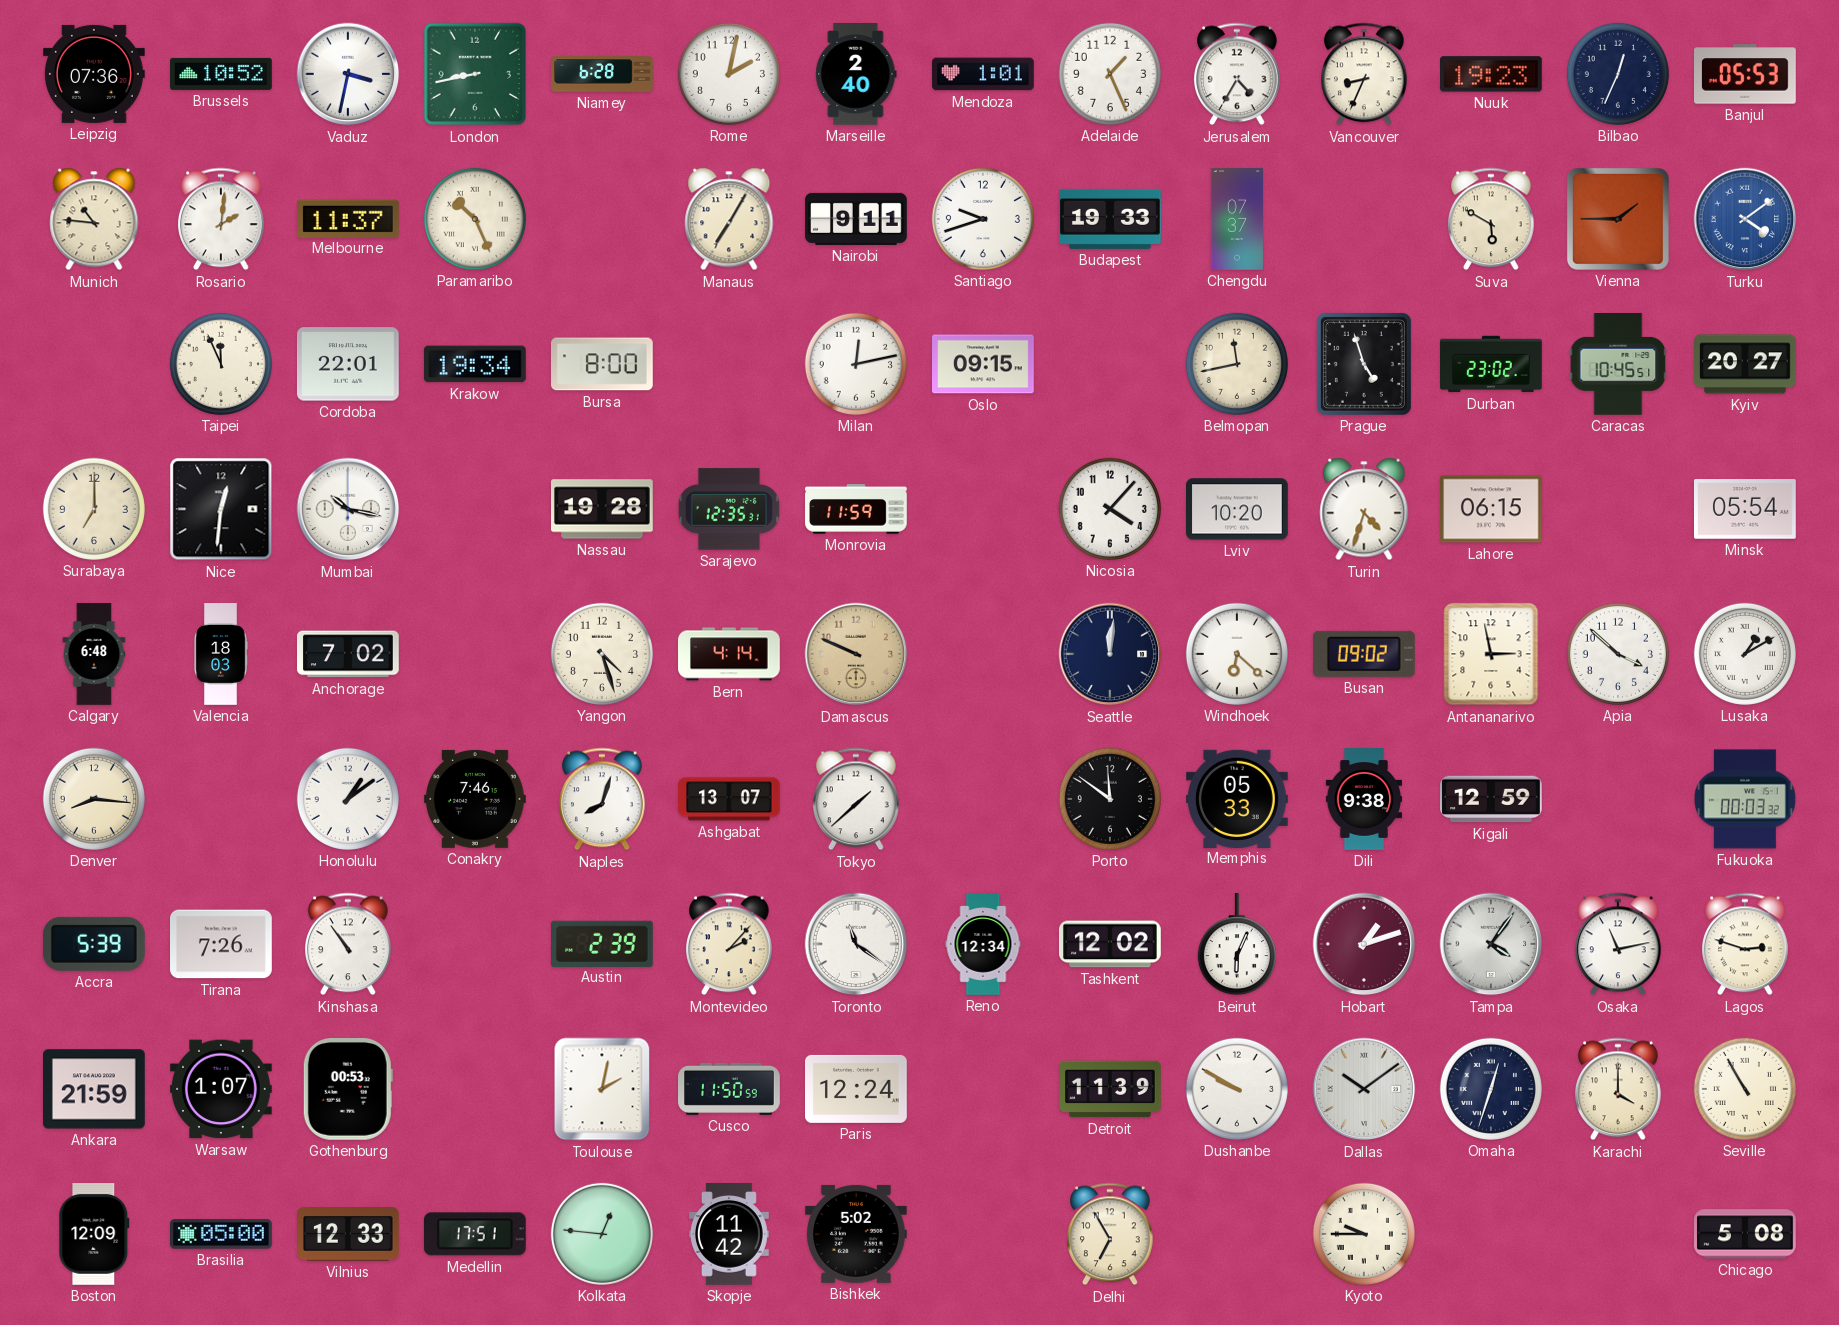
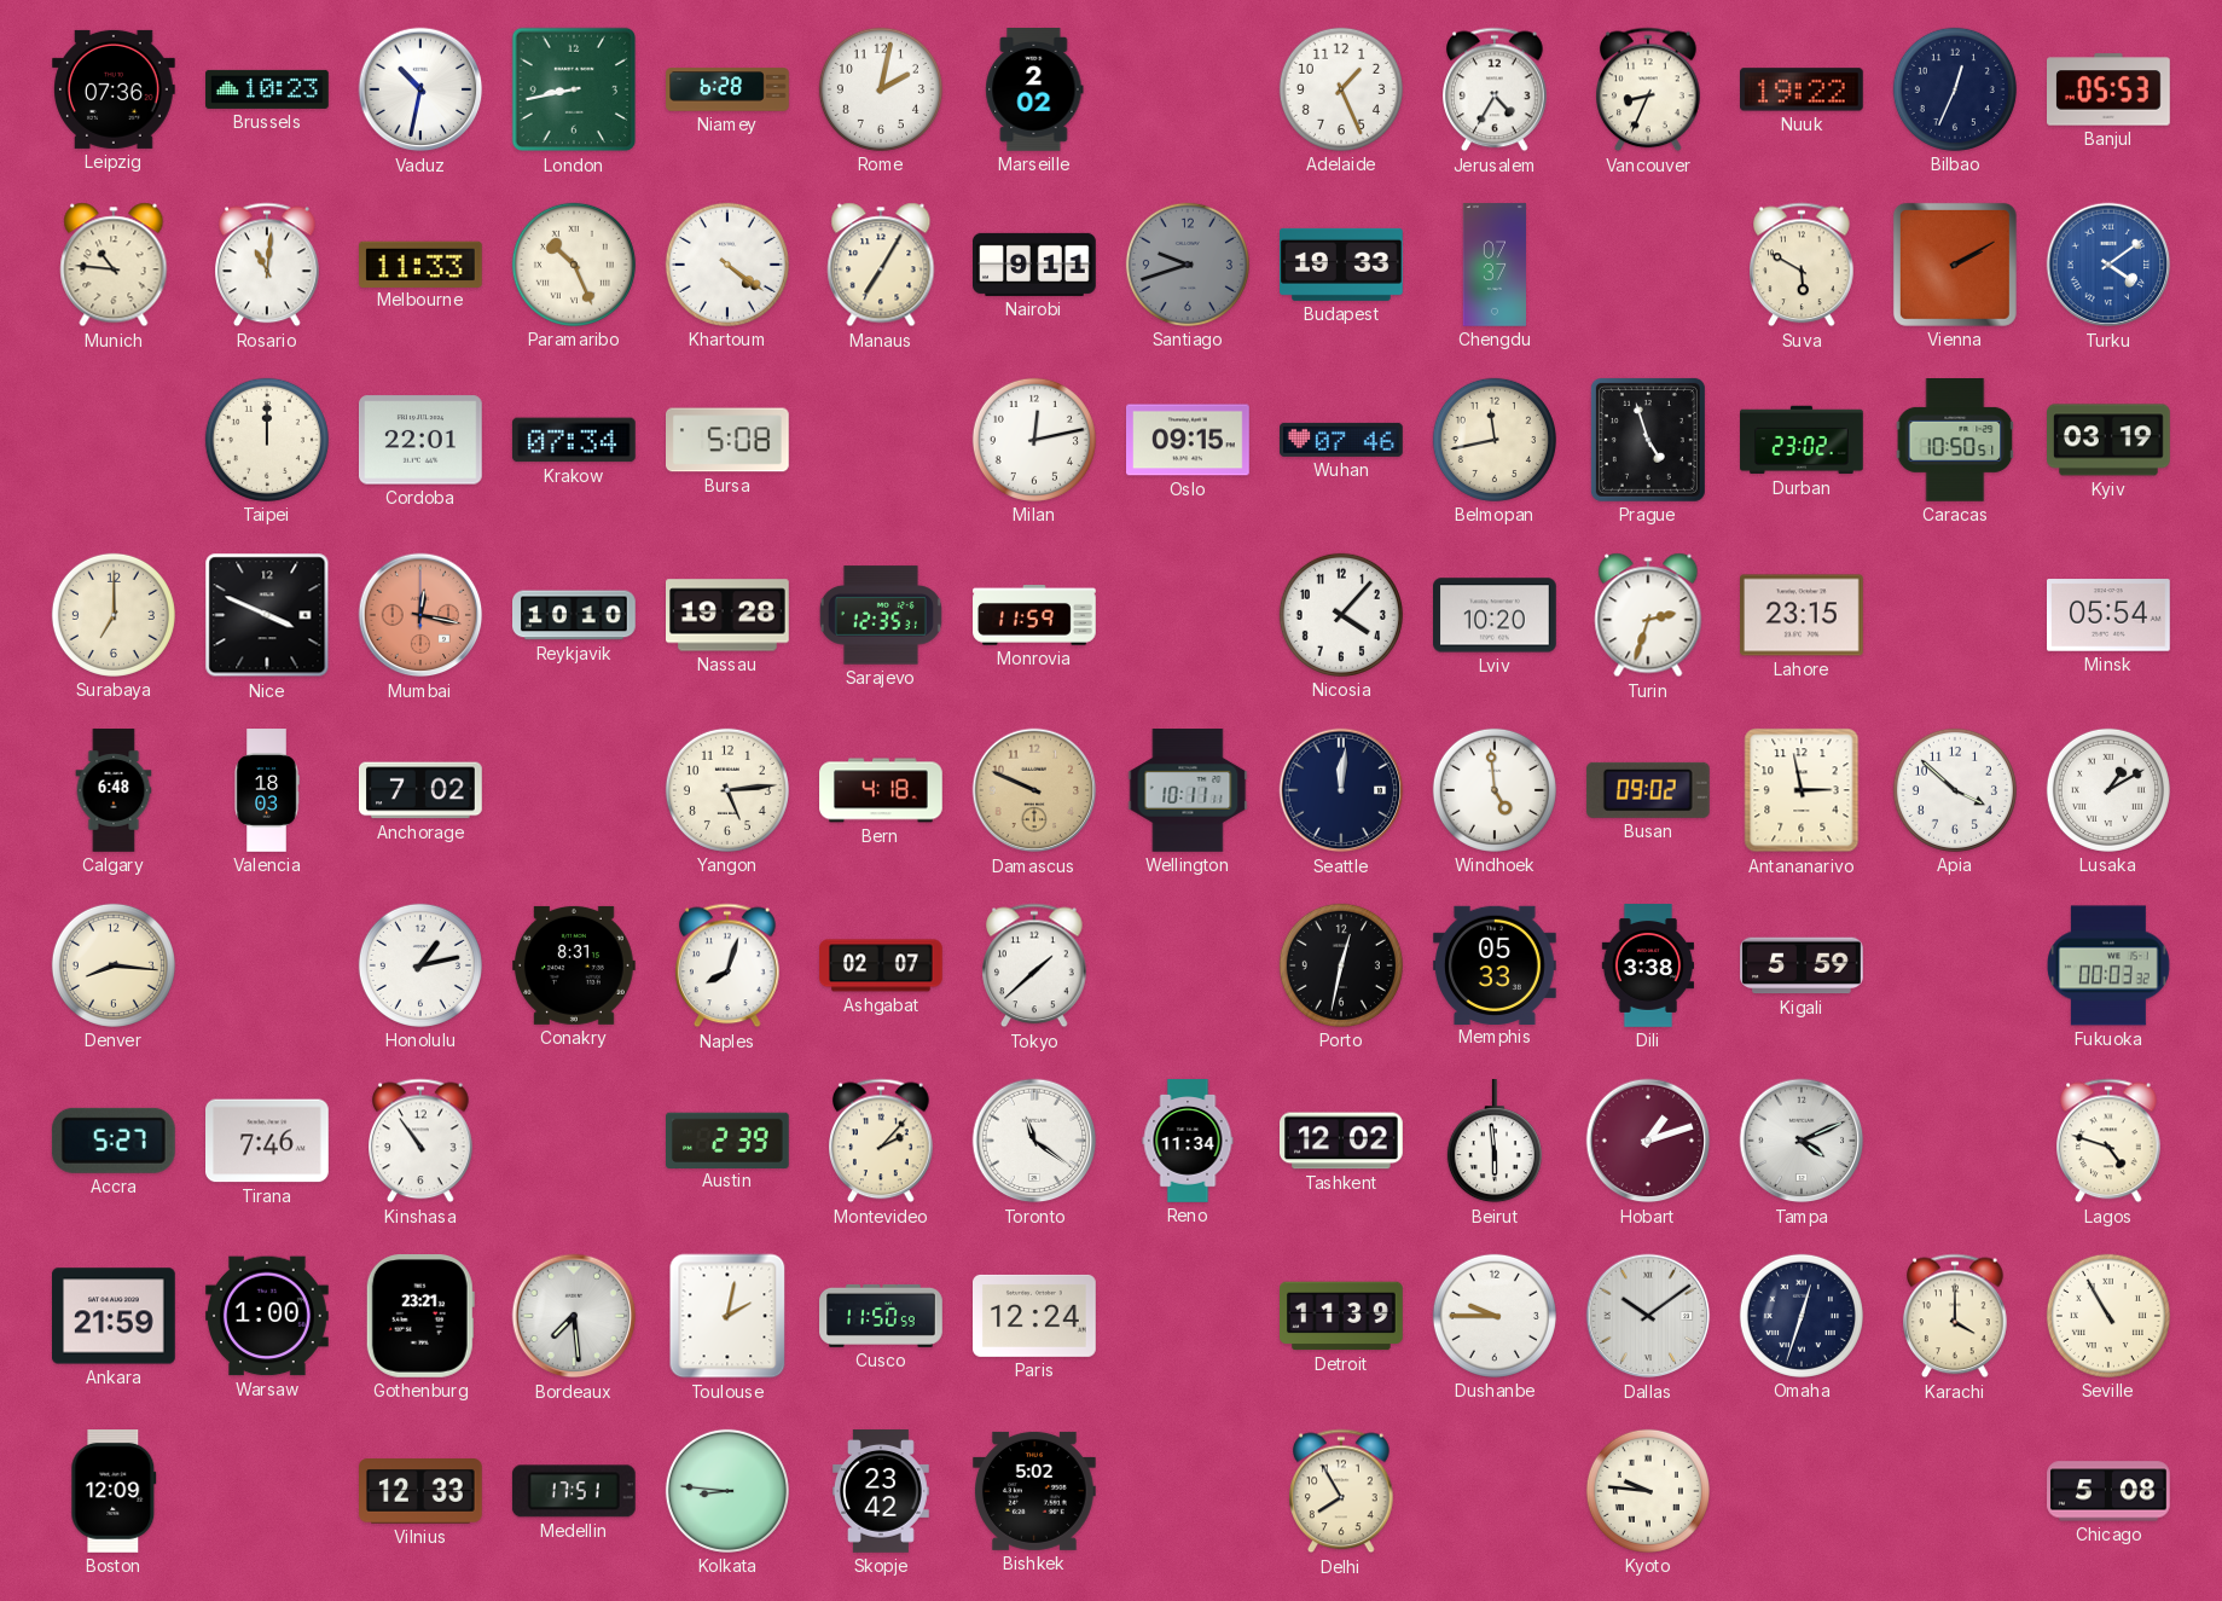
Brussels: 10:52 -> 10:23
Vaduz: 3:32 -> 10:32
Marseille: 2:40 -> 2:02
Mendoza: 1:01 -> none
Nuuk: 19:23 -> 19:22
Rosario: 2:01 -> 11:01
Melbourne: 11:37 -> 11:33
Khartoum: none -> 4:21
Santiago dial: white -> grey
Vienna: 1:45 -> 2:10
Taipei: 11:56 -> 12:00
Krakow: 19:34 -> 07:34
Bursa: 8:00 -> 5:08
Wuhan: none -> 07:46
Caracas: 10:45 -> 10:50
Kyiv: 20:27 -> 03:19
Nice: 12:31 -> 3:49
Mumbai: 10:17 -> 12:17
Mumbai dial: white -> salmon
Reykjavik: none -> 10:10
Turin: 4:33 -> 2:33
Lahore: 06:15 -> 23:15
Yangon: 4:27 -> 5:14
Bern: 4:14 -> 4:18
Wellington: none -> 10:11
Windhoek: 6:22 -> 4:59
Honolulu: 1:09 -> 1:13
Conakry: 7:46 -> 8:31
Ashgabat: 13:07 -> 02:07
Porto: 11:51 -> 12:32
Dili: 9:38 -> 3:38
Kigali: 12:59 -> 5:59
Accra: 5:39 -> 5:27
Tirana: 7:26 -> 7:46
Reno: 12:34 -> 11:34
Beirut: 6:04 -> 5:59
Tampa: 4:06 -> 4:11
Osaka: 11:13 -> none
Lagos: 2:48 -> 4:48
Warsaw: 1:07 -> 1:00
Gothenburg: 00:53 -> 23:21
Bordeaux: none -> 7:29
Dushanbe: 9:50 -> 9:45
Brasilia: 05:00 -> none
Kolkata: 12:46 -> 8:46
Skopje: 11:42 -> 23:42
Delhi: 6:55 -> 7:55
Kyoto: 9:45 -> 9:46
